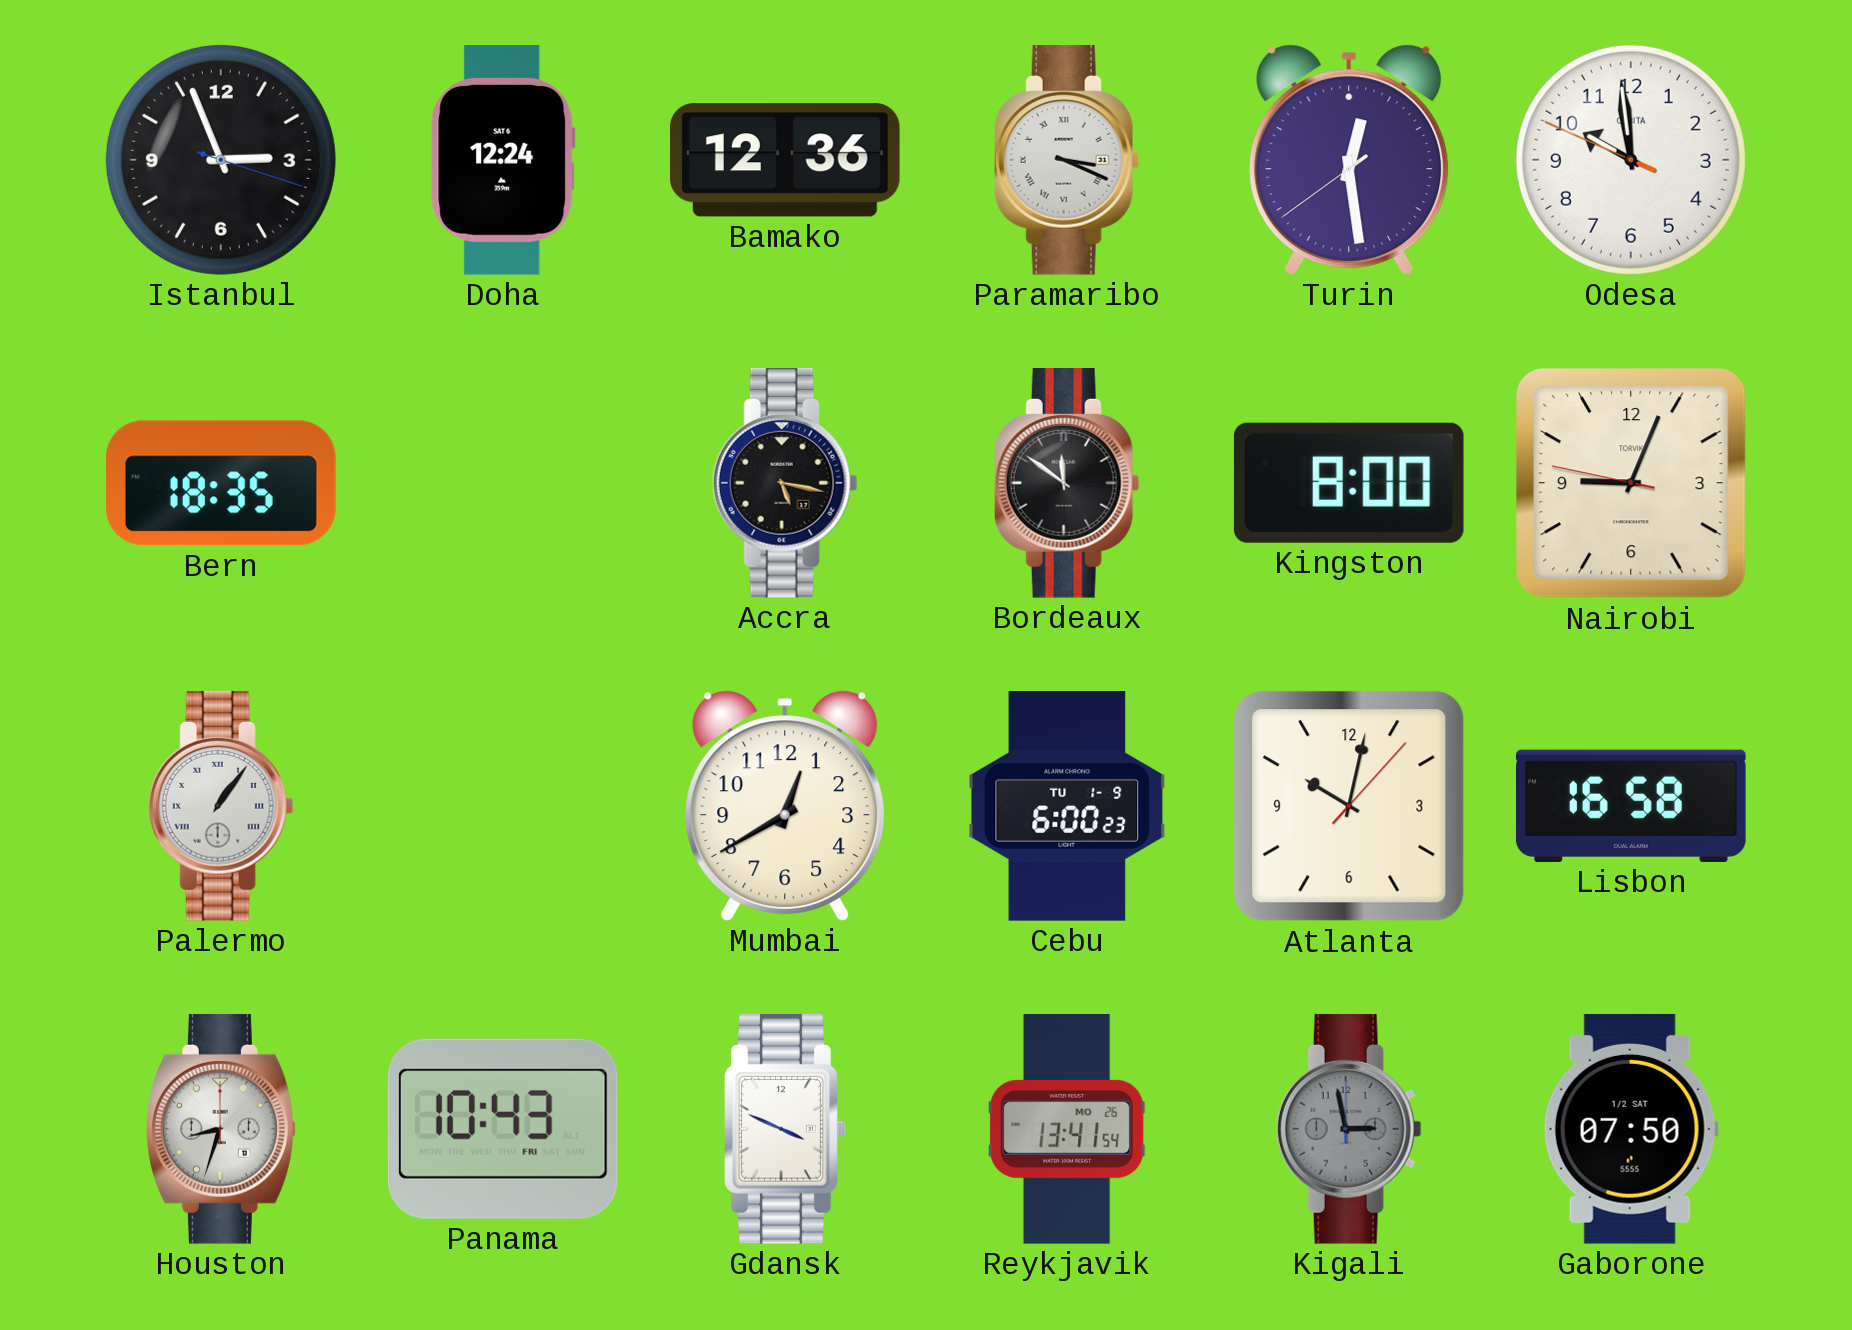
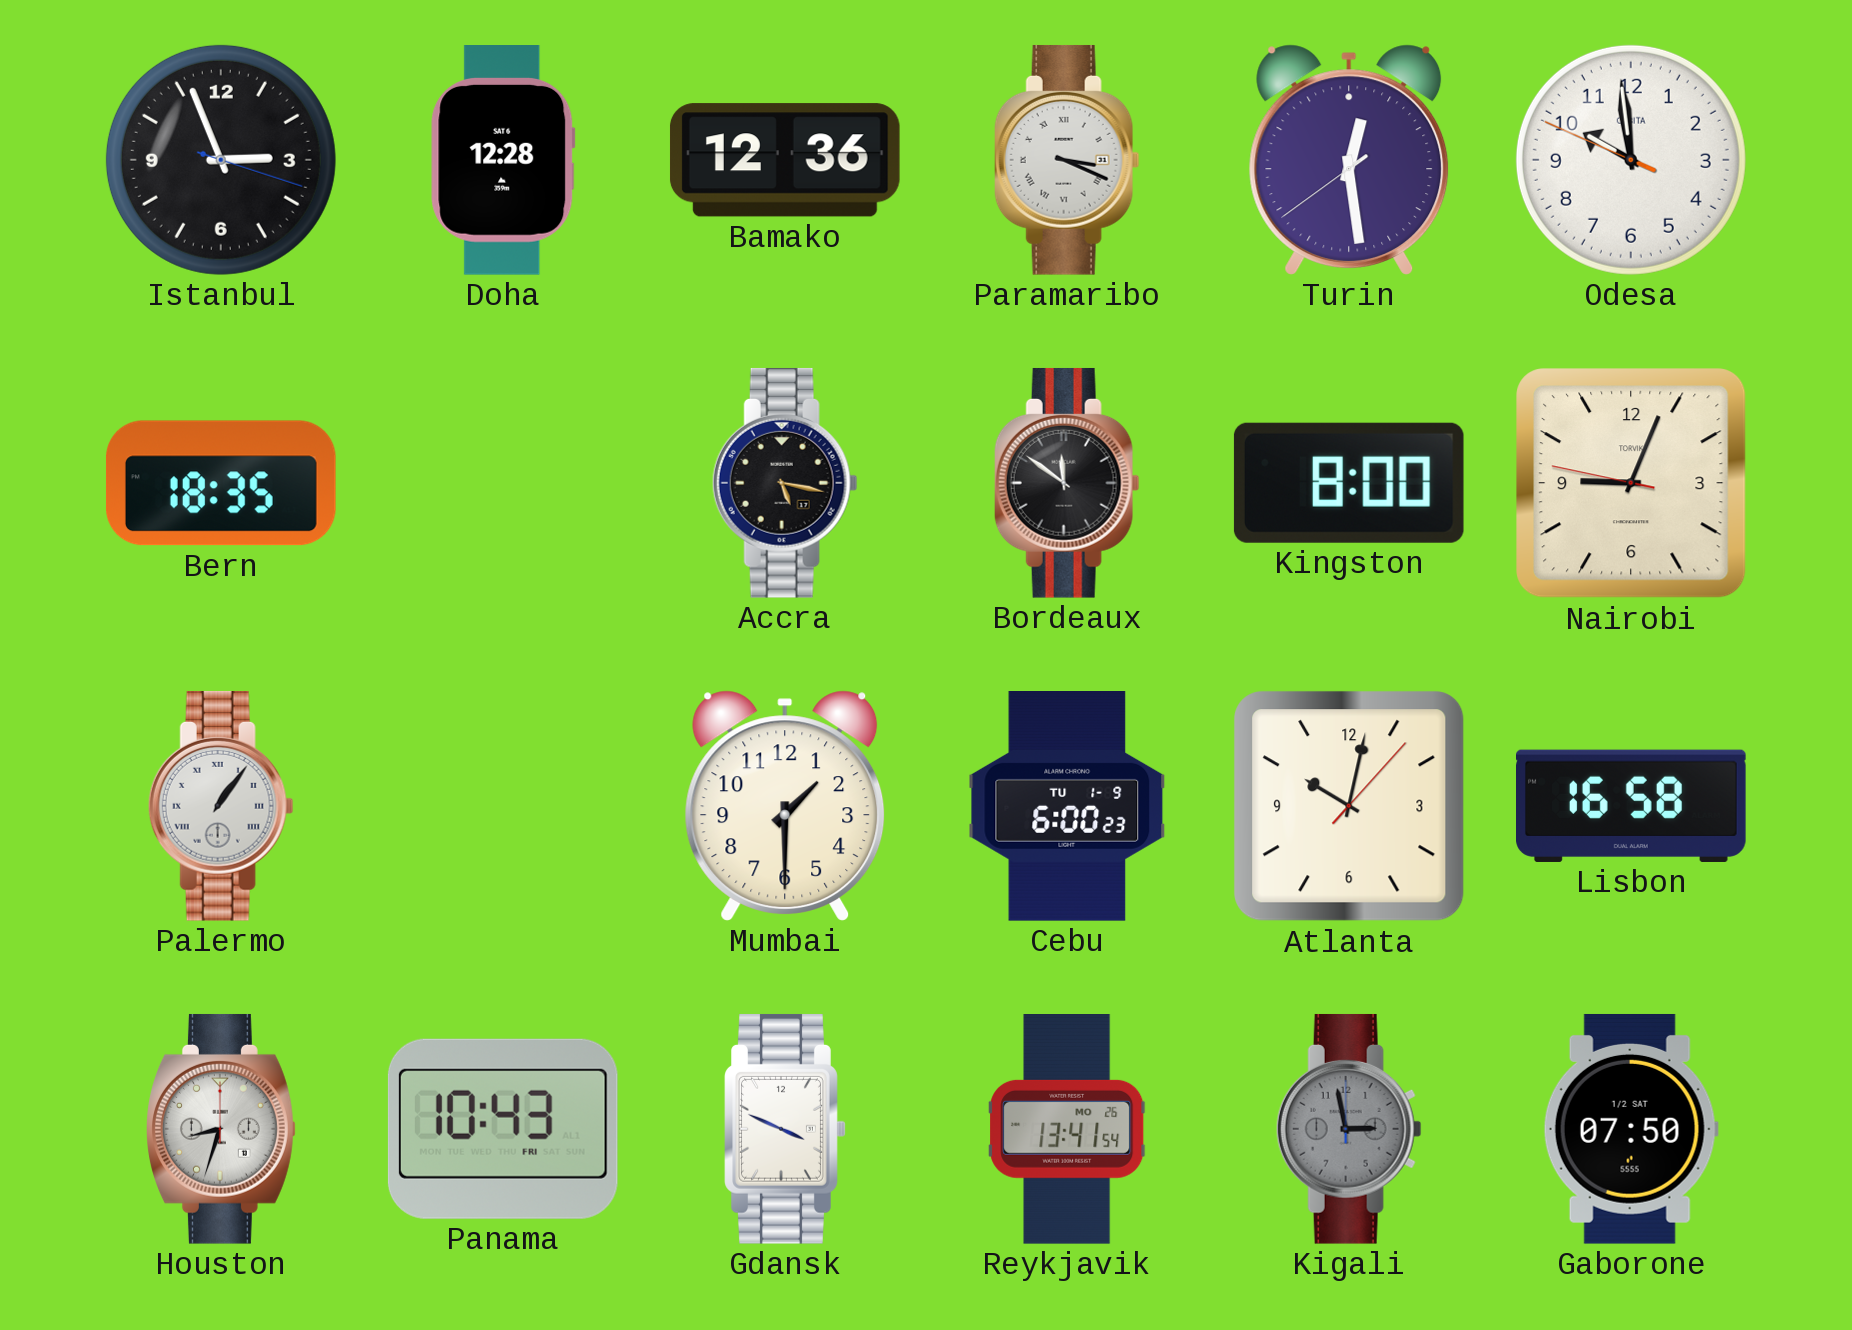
Doha: 12:24 -> 12:28
Mumbai: 12:40 -> 1:30
